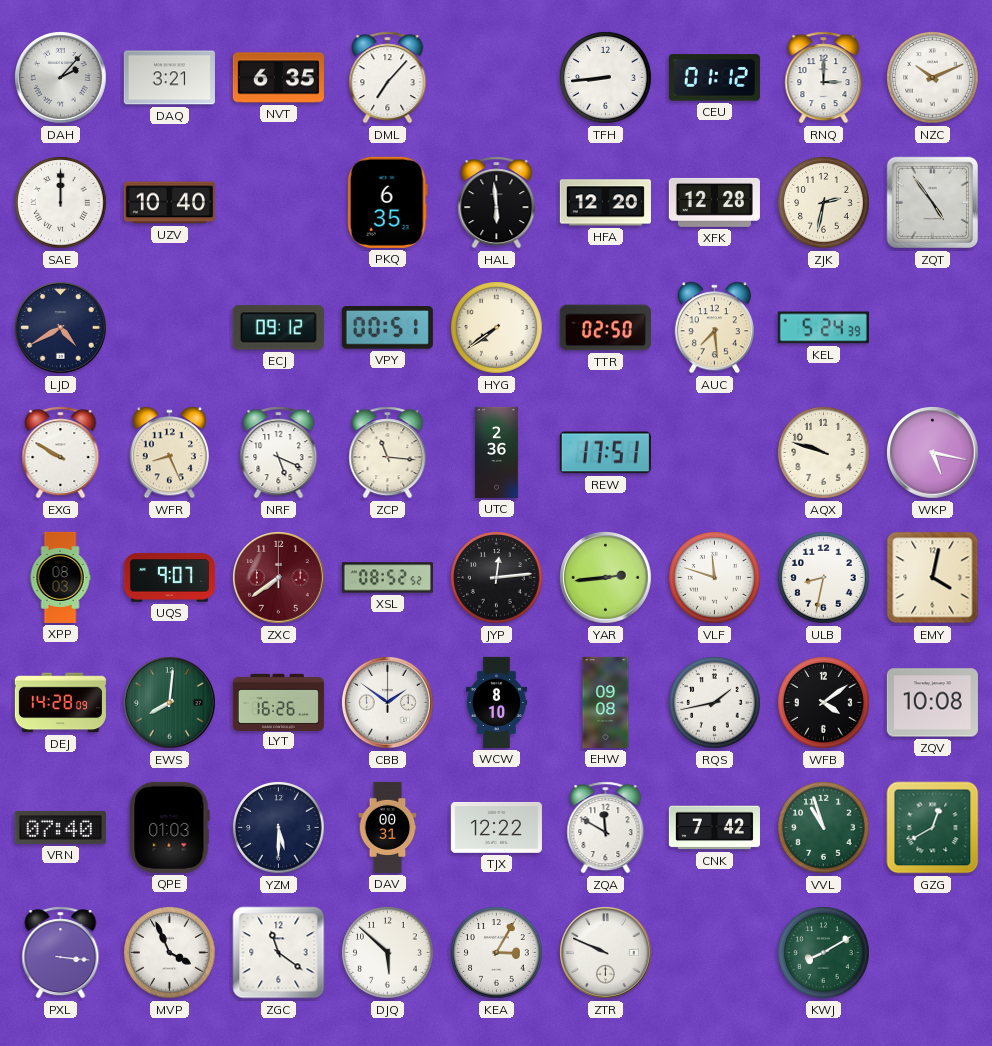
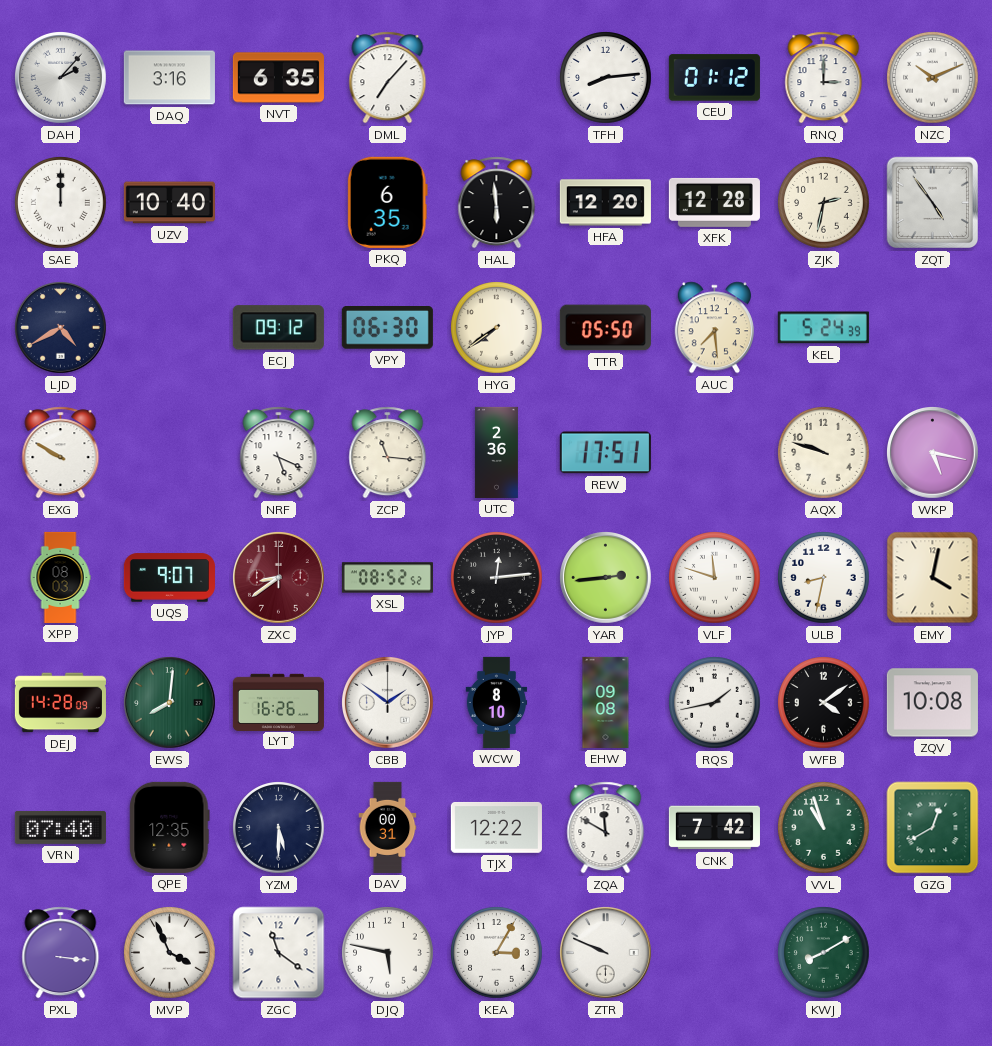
DAQ: 3:21 -> 3:16
TFH: 8:44 -> 8:14
VPY: 00:51 -> 06:30
TTR: 02:50 -> 05:50
WFR: 8:26 -> none
ZXC: 7:39 -> 8:39
QPE: 01:03 -> 12:35
DJQ: 5:52 -> 5:47
